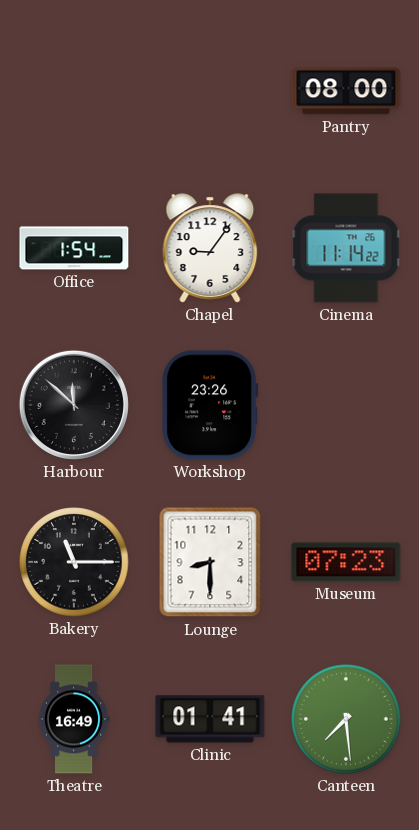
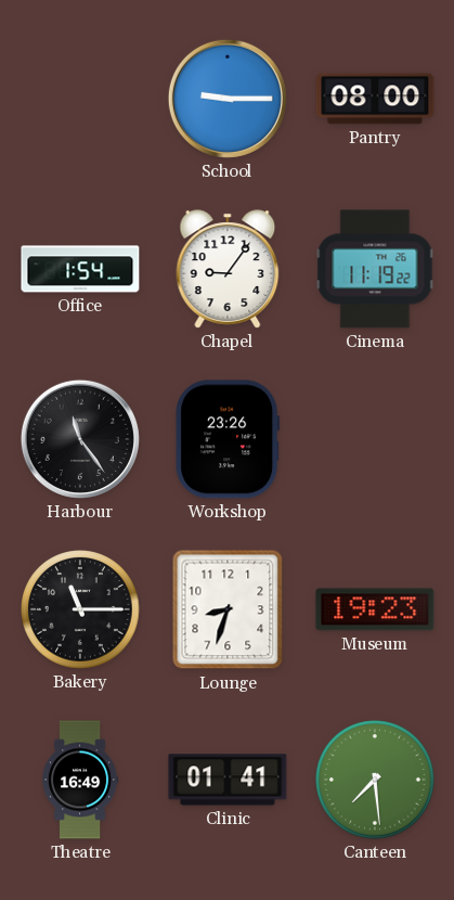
School: none -> 9:15
Cinema: 11:14 -> 11:19
Harbour: 11:52 -> 11:24
Lounge: 8:30 -> 8:33
Museum: 07:23 -> 19:23
